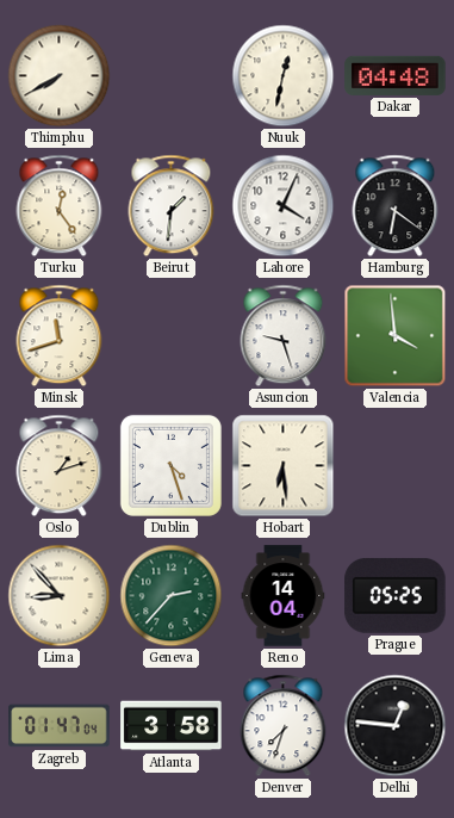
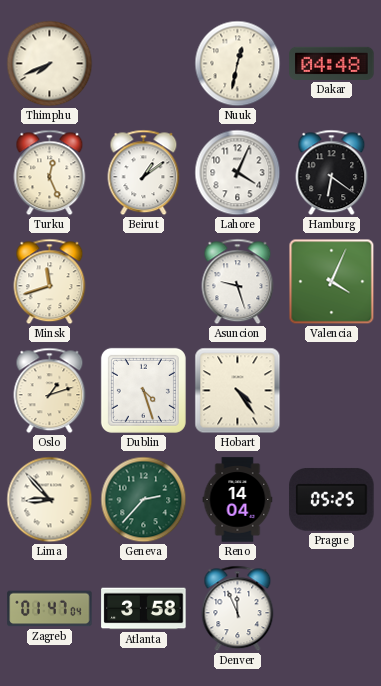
Thimphu: 7:40 -> 7:41
Turku: 12:24 -> 12:26
Beirut: 1:31 -> 1:09
Valencia: 3:59 -> 4:04
Hobart: 6:29 -> 4:24
Denver: 7:33 -> 11:56
Delhi: 12:46 -> none
